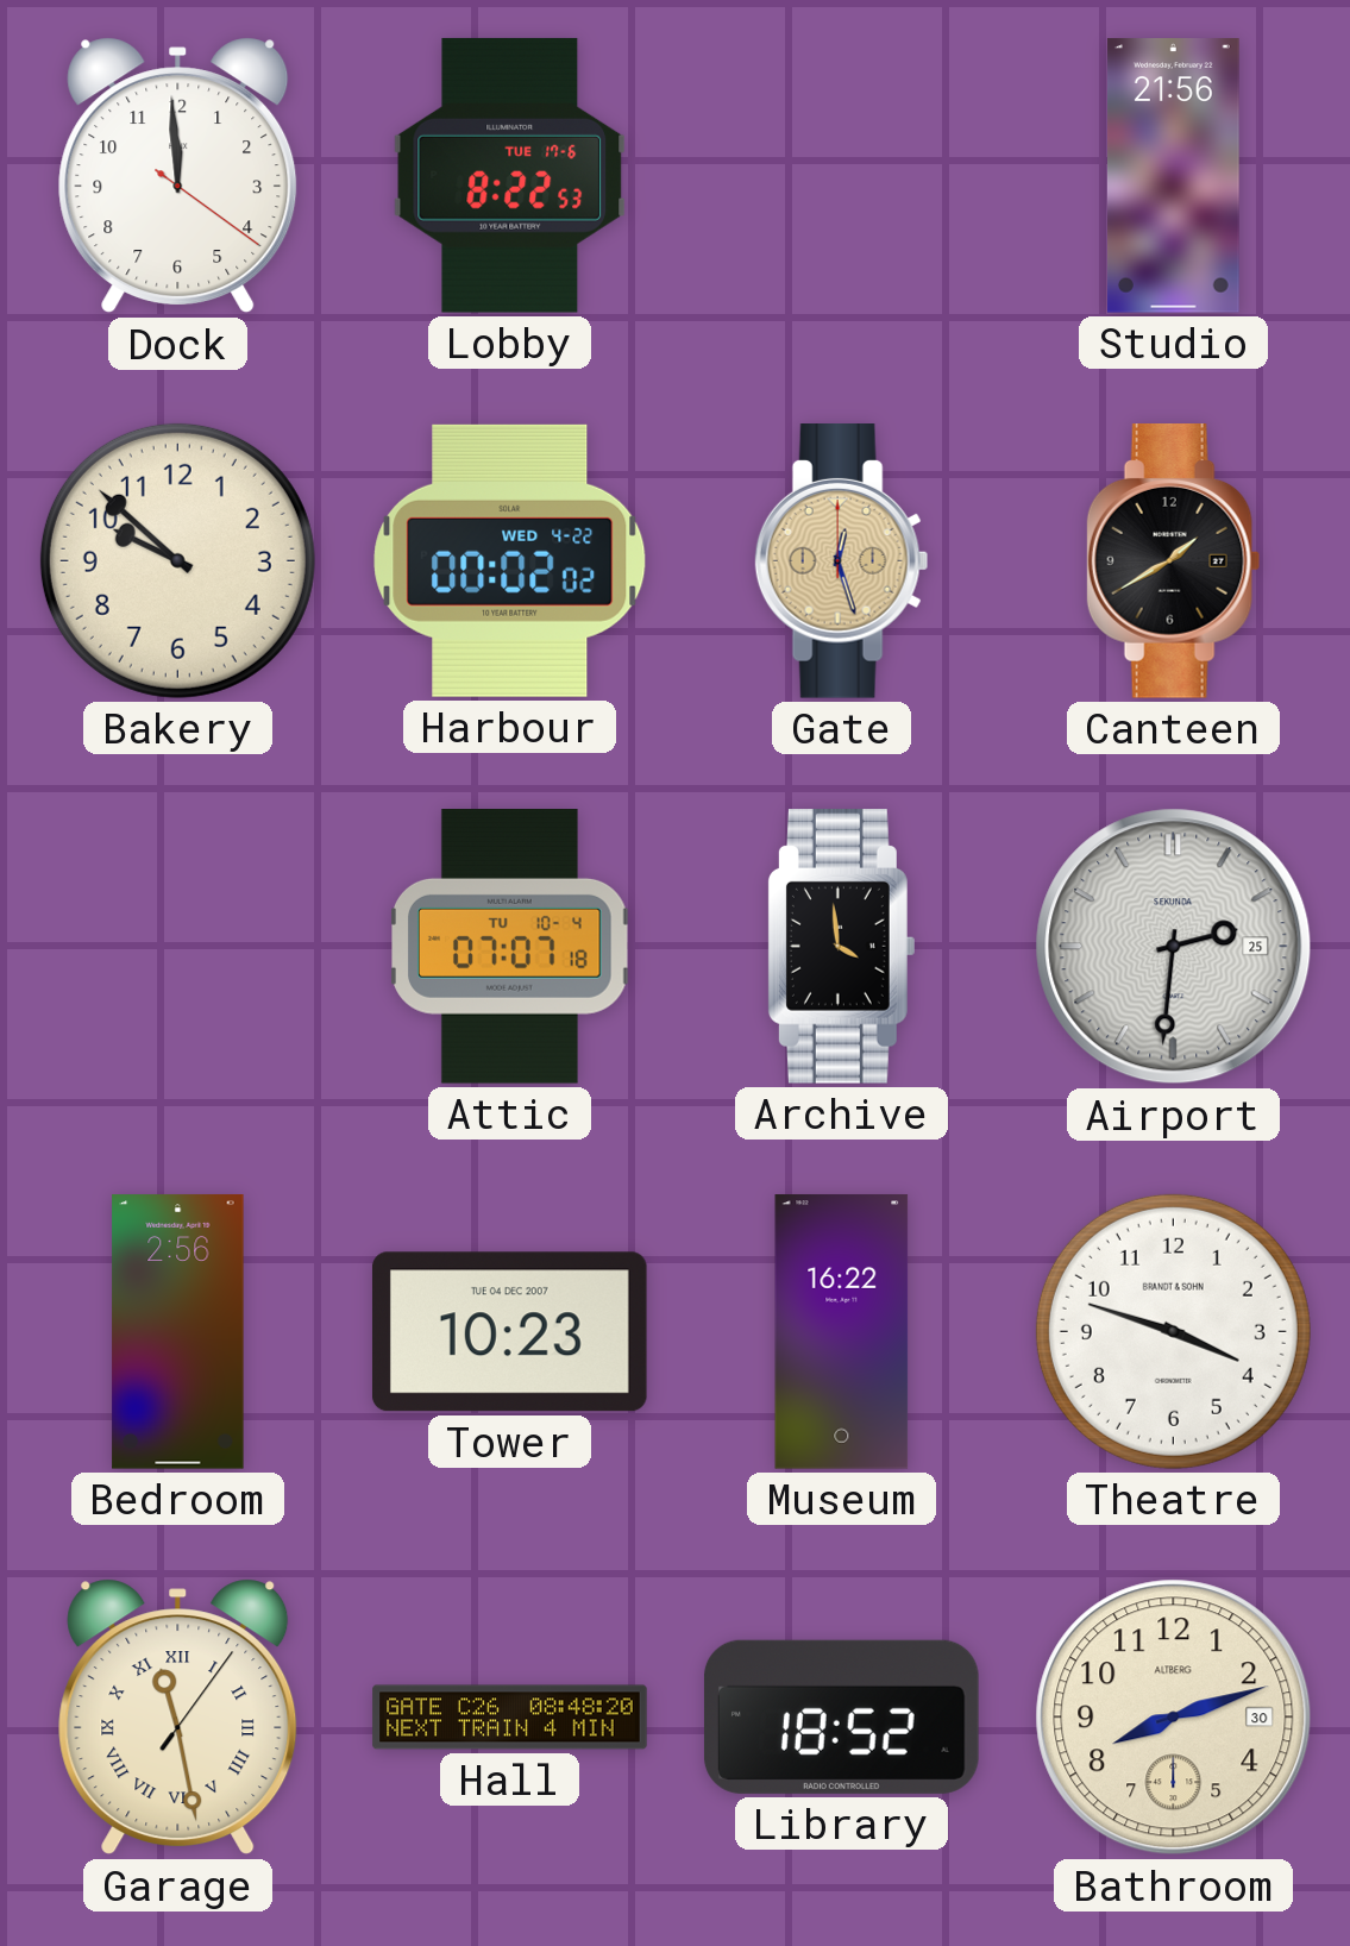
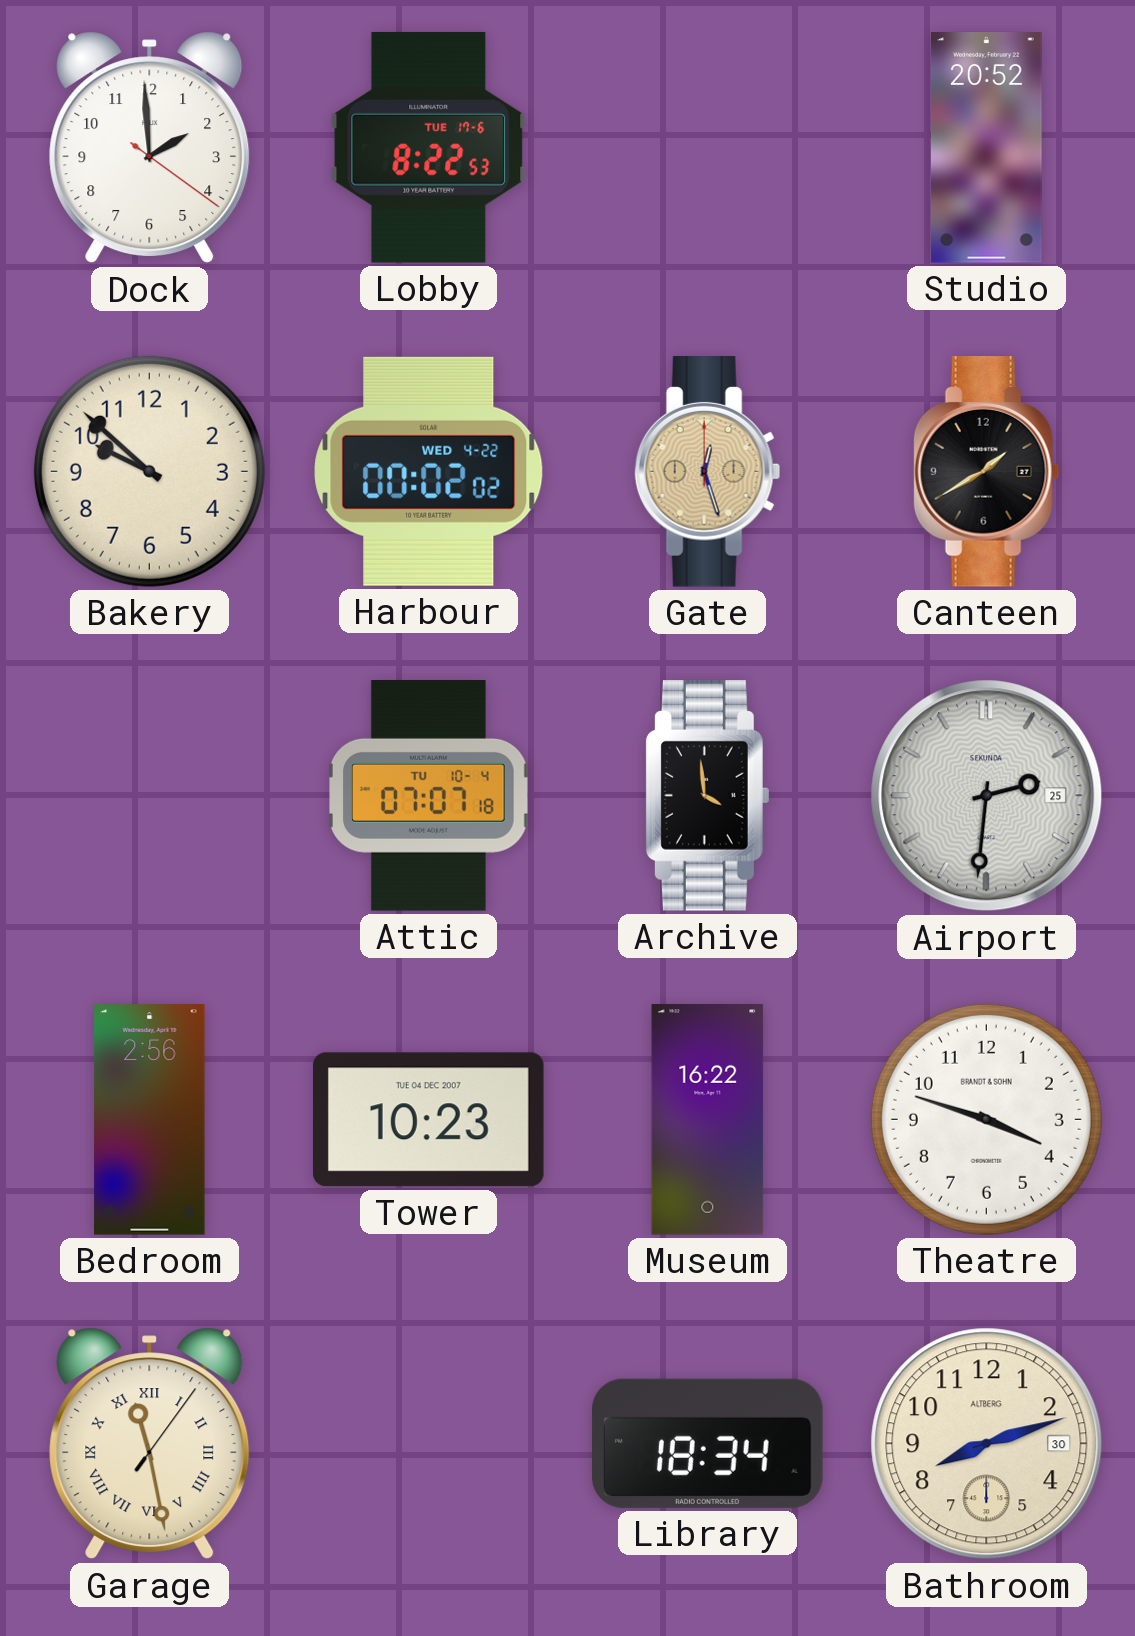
Dock: 11:59 -> 1:59
Studio: 21:56 -> 20:52
Hall: 08:48 -> none
Library: 18:52 -> 18:34
